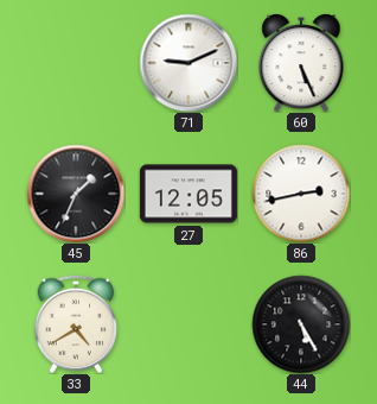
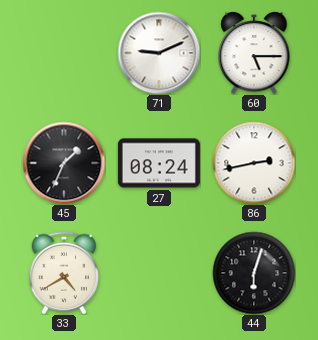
60: 5:26 -> 5:15
27: 12:05 -> 08:24
44: 5:25 -> 6:03
